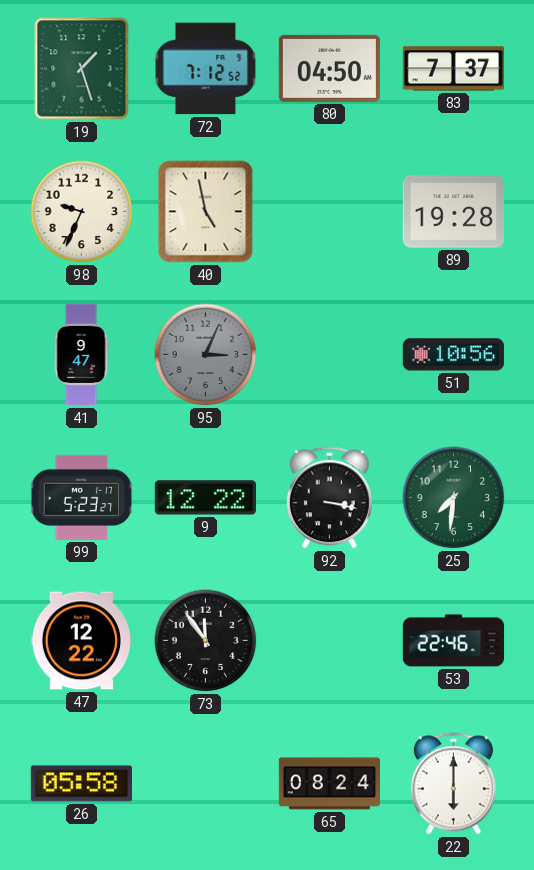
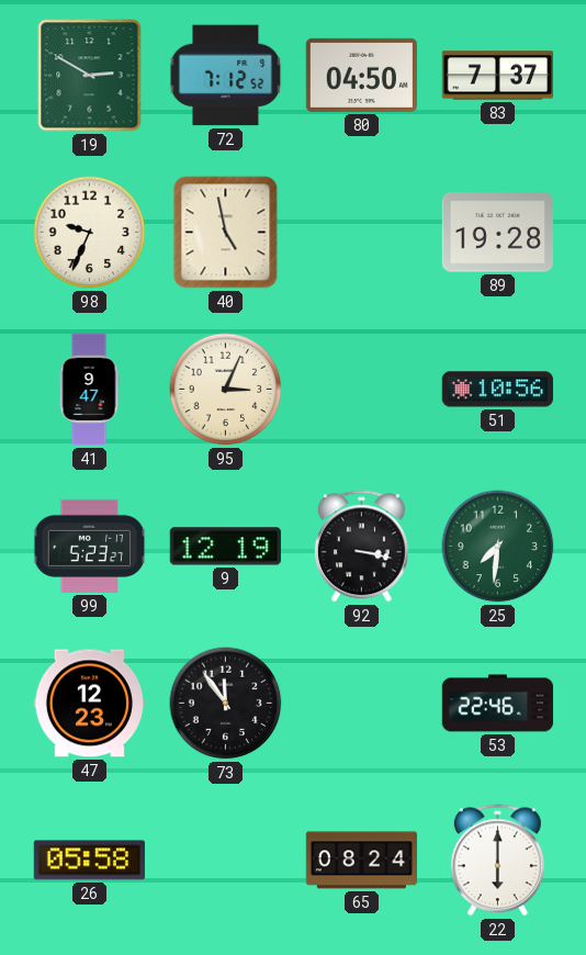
19: 1:27 -> 2:50
95 dial: grey -> cream
9: 12:22 -> 12:19
47: 12:22 -> 12:23
